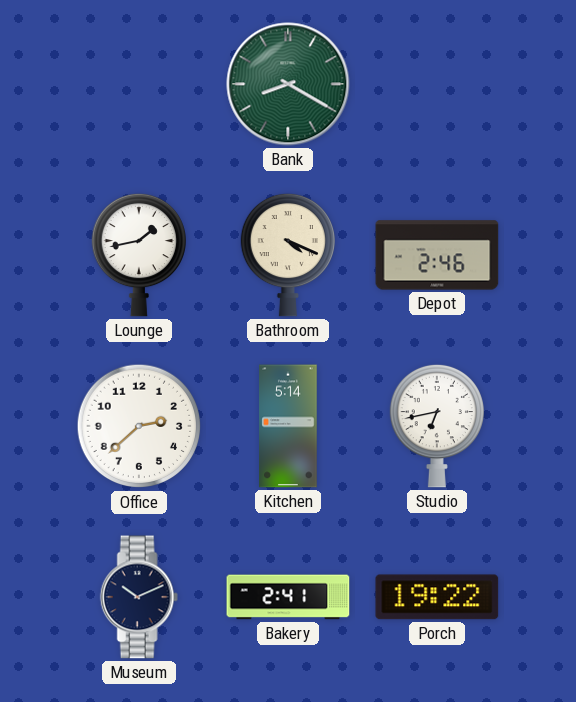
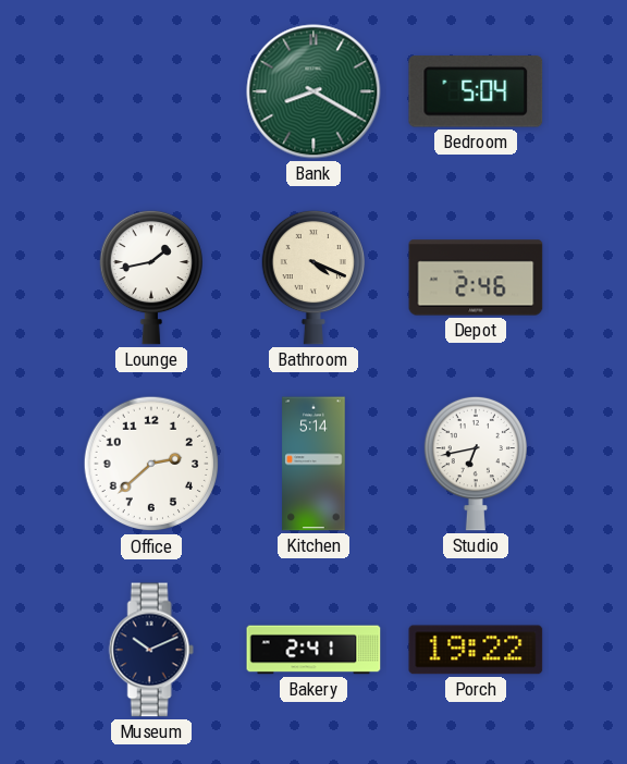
Bedroom: none -> 5:04
